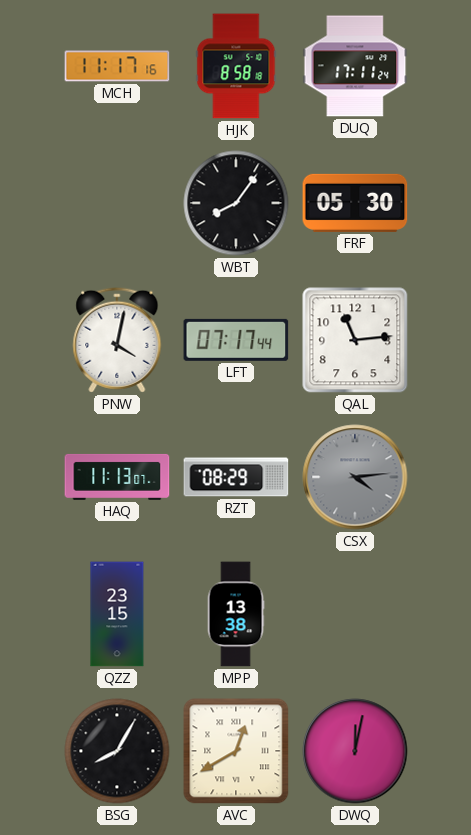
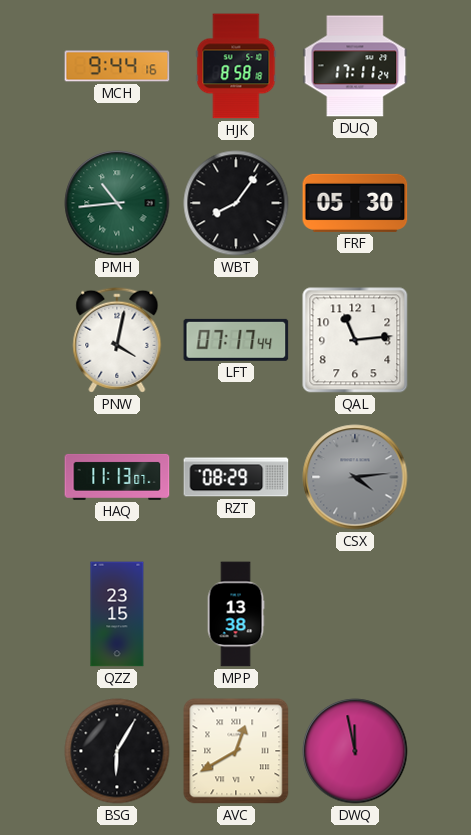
MCH: 11:17 -> 9:44
PMH: none -> 10:44
BSG: 8:05 -> 6:05
DWQ: 12:02 -> 11:58
